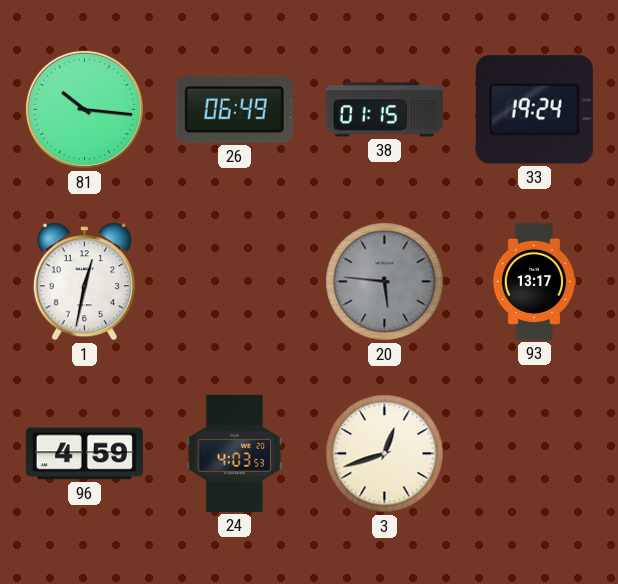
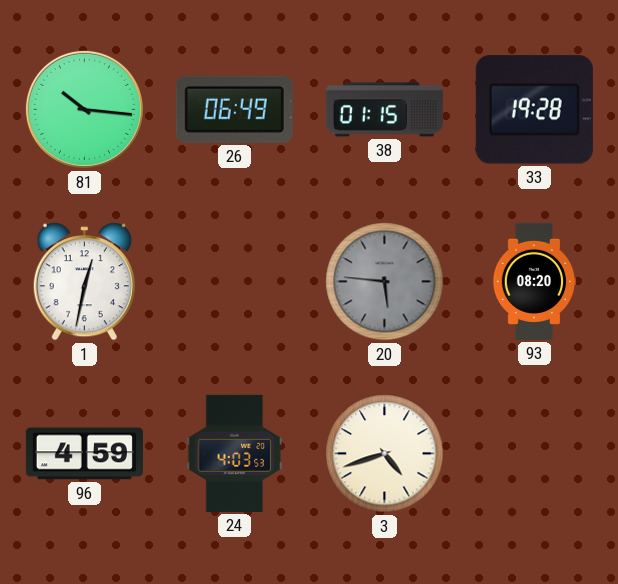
33: 19:24 -> 19:28
93: 13:17 -> 08:20
3: 12:42 -> 4:42
